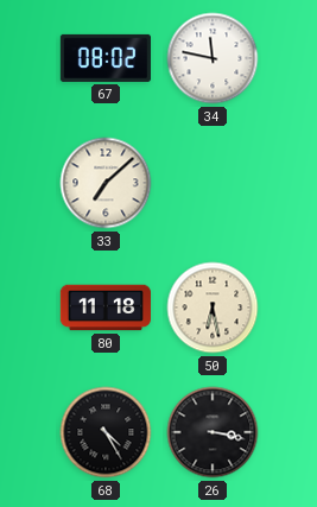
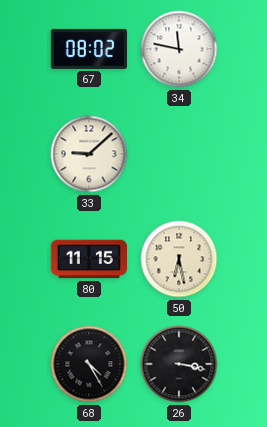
33: 7:08 -> 9:08
80: 11:18 -> 11:15
